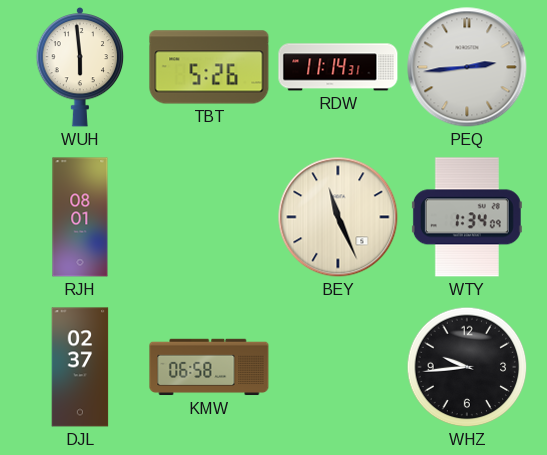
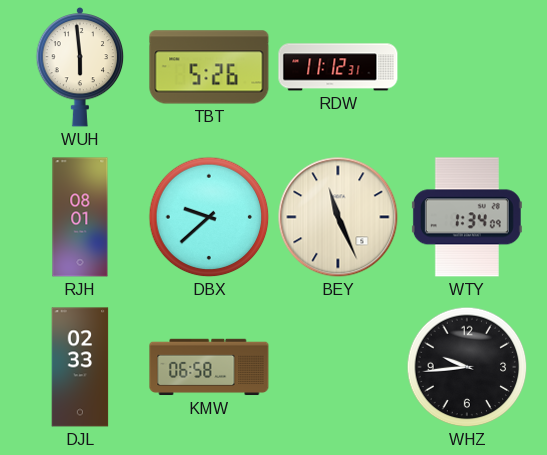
RDW: 11:14 -> 11:12
PEQ: 2:44 -> none
DBX: none -> 9:38
DJL: 02:37 -> 02:33
